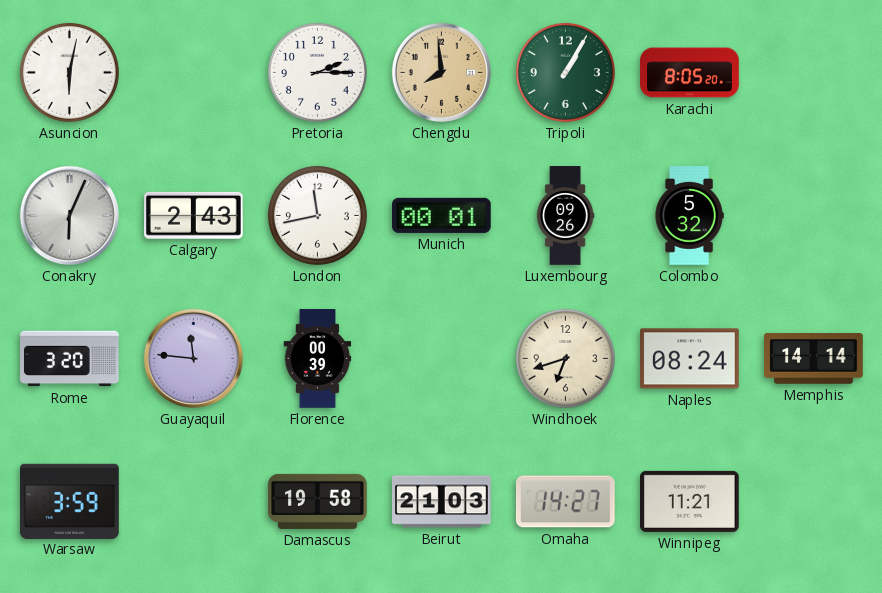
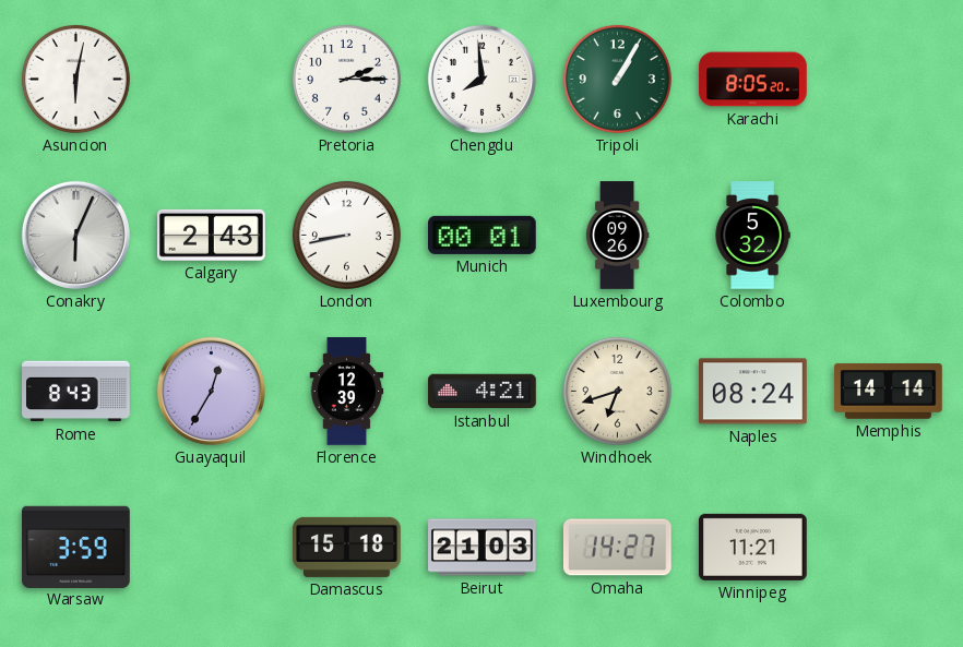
Chengdu dial: champagne -> white
London: 11:43 -> 8:43
Rome: 3:20 -> 8:43
Guayaquil: 11:46 -> 12:35
Florence: 00:39 -> 12:39
Istanbul: none -> 4:21
Damascus: 19:58 -> 15:18
